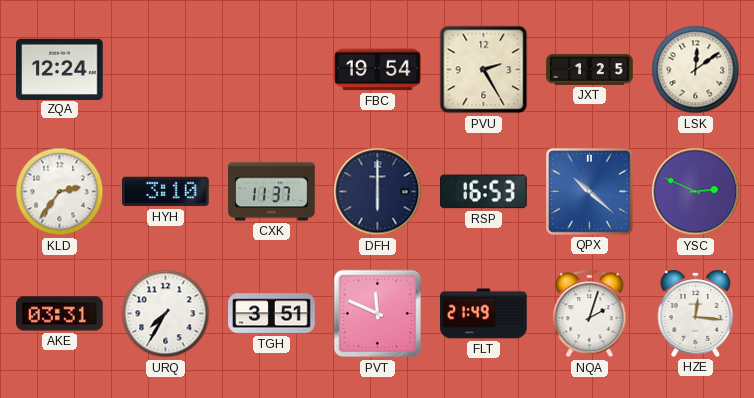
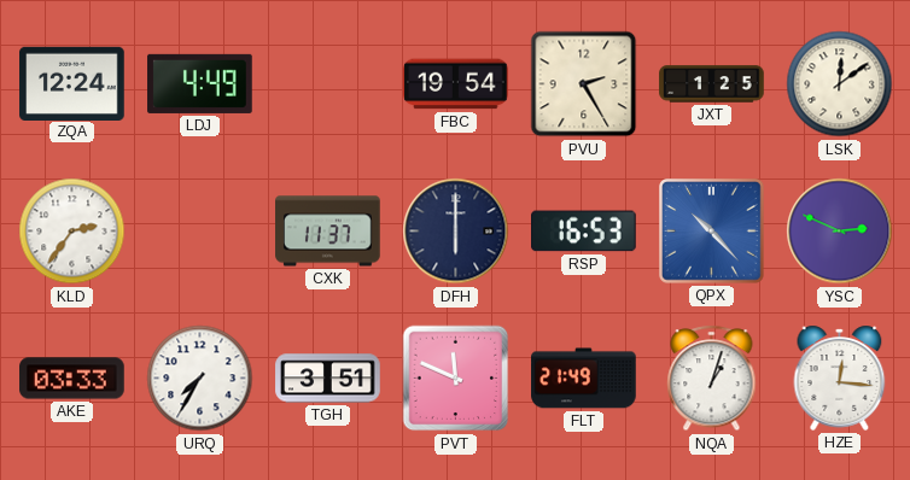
LDJ: none -> 4:49
HYH: 3:10 -> none
QPX: 10:22 -> 10:23
AKE: 03:31 -> 03:33
NQA: 2:03 -> 1:03
